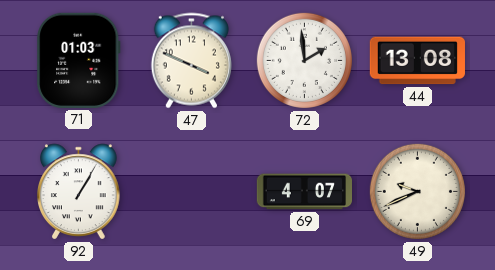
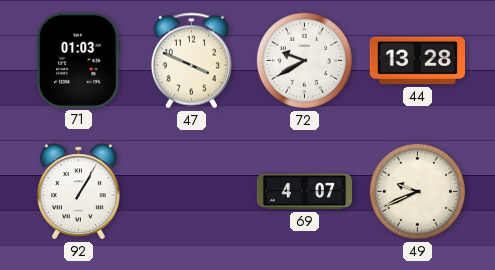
72: 1:59 -> 9:40
44: 13:08 -> 13:28
